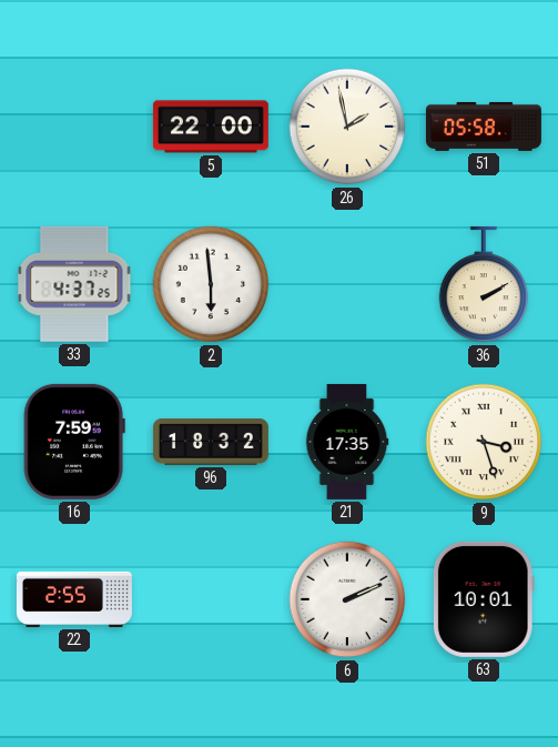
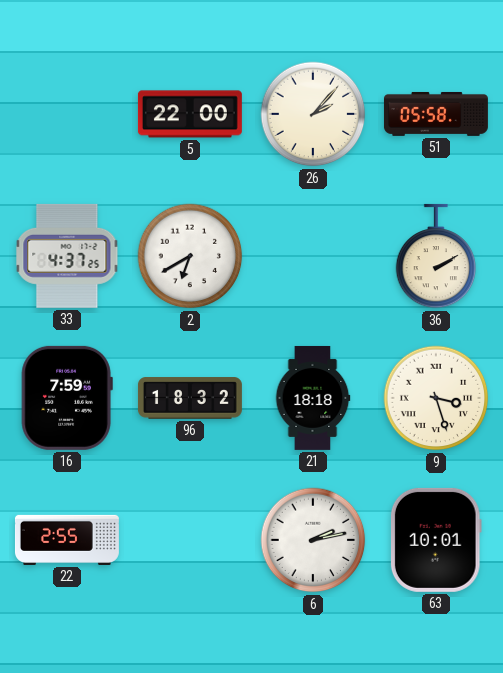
26: 1:58 -> 2:07
2: 5:59 -> 6:40
21: 17:35 -> 18:18
6: 2:11 -> 2:13
